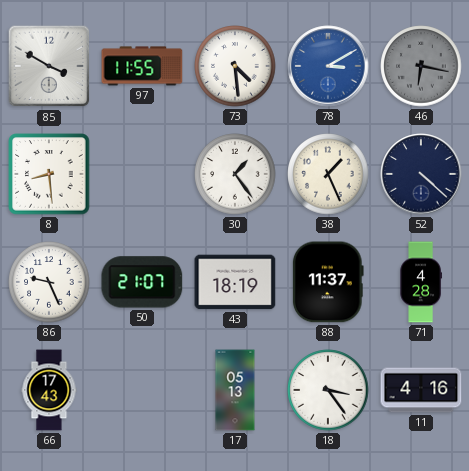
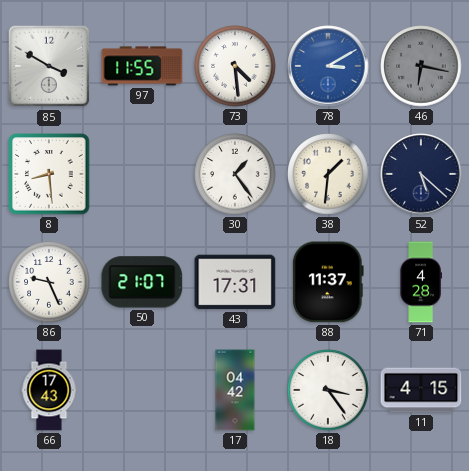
38: 1:26 -> 1:31
52: 4:22 -> 5:22
43: 18:19 -> 17:31
17: 05:13 -> 04:42
11: 4:16 -> 4:15
